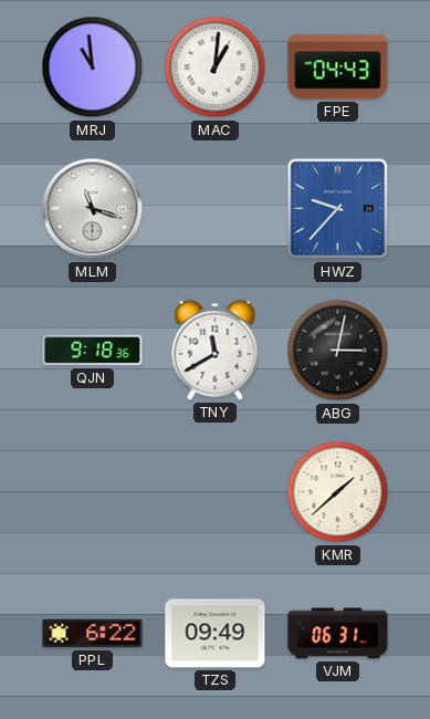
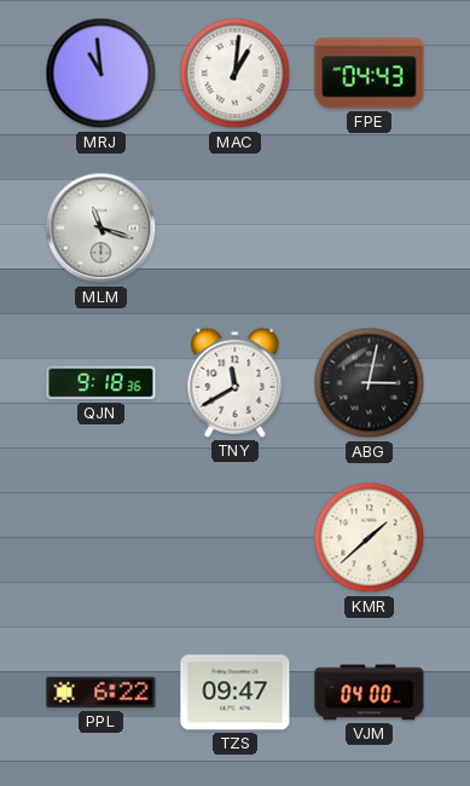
HWZ: 9:37 -> none
TZS: 09:49 -> 09:47
VJM: 06:31 -> 04:00
